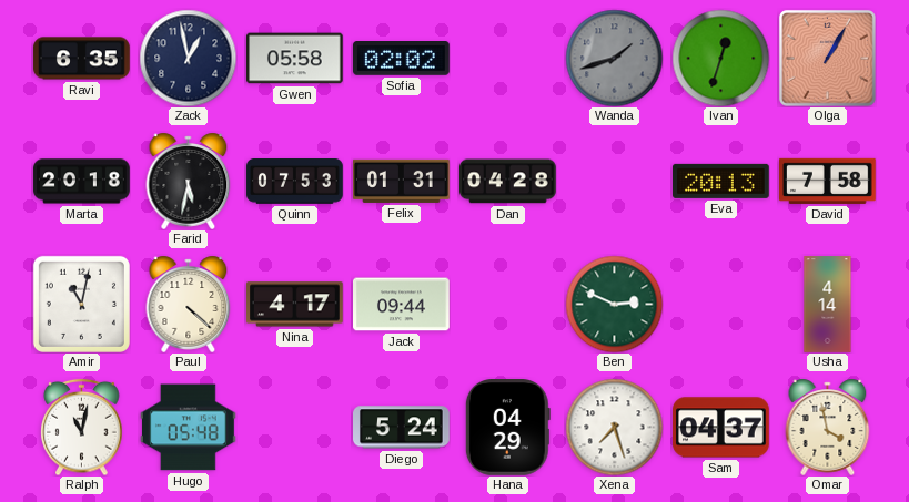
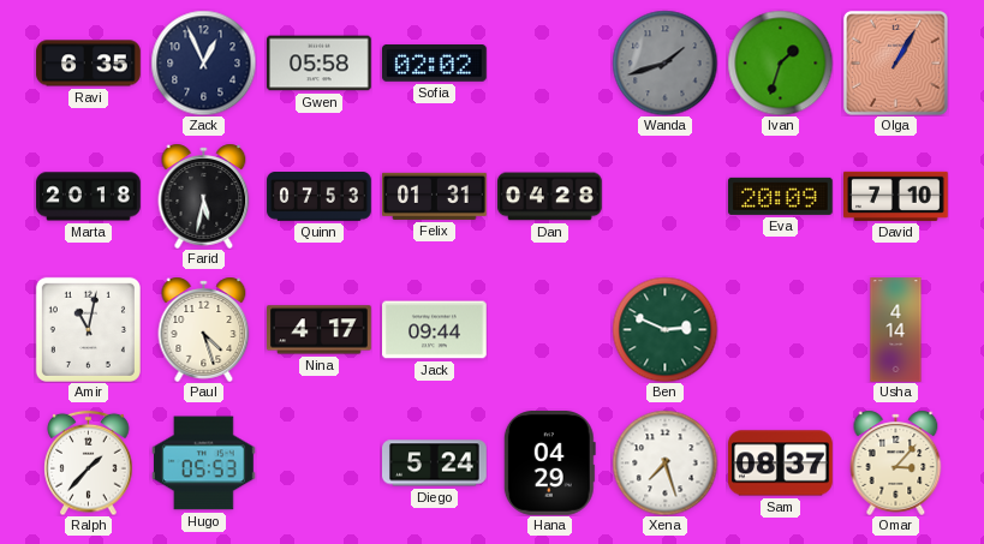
Zack: 12:58 -> 12:56
Ivan: 12:33 -> 1:33
Eva: 20:13 -> 20:09
David: 7:58 -> 7:10
Paul: 4:22 -> 4:27
Ralph: 11:02 -> 1:37
Hugo: 05:48 -> 05:53
Sam: 04:37 -> 08:37
Omar: 3:58 -> 3:07
